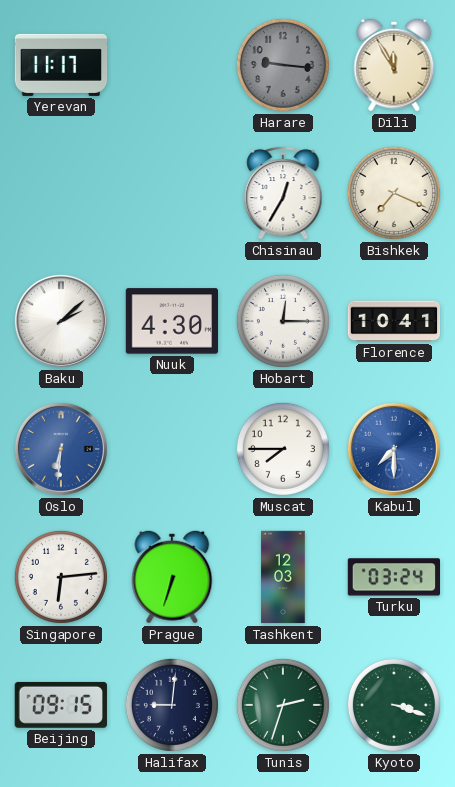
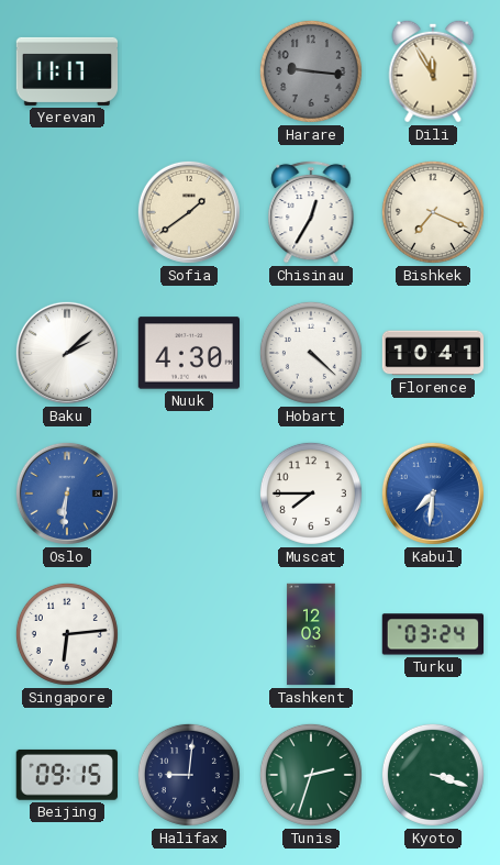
Sofia: none -> 1:39
Hobart: 12:15 -> 4:22
Kabul: 7:30 -> 7:31
Prague: 6:33 -> none
